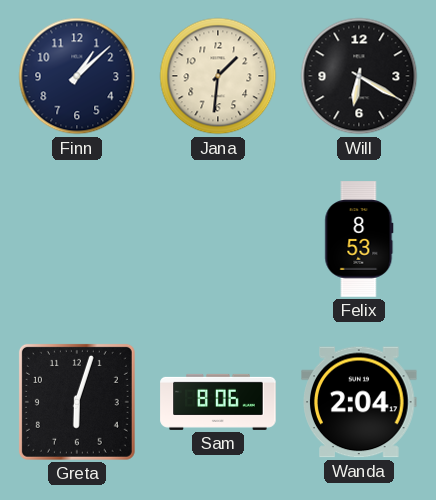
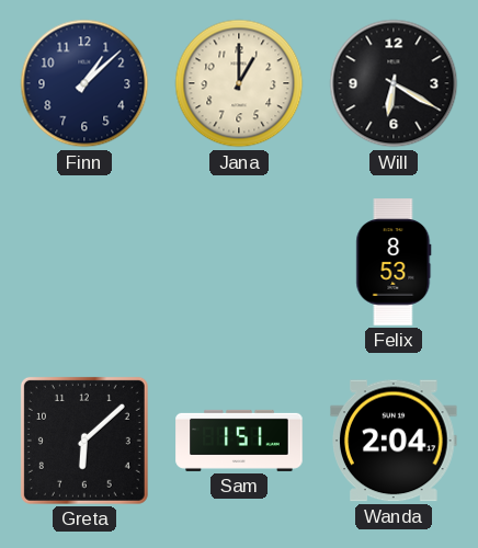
Jana: 1:31 -> 1:00
Greta: 6:03 -> 6:08
Sam: 8:06 -> 1:51
